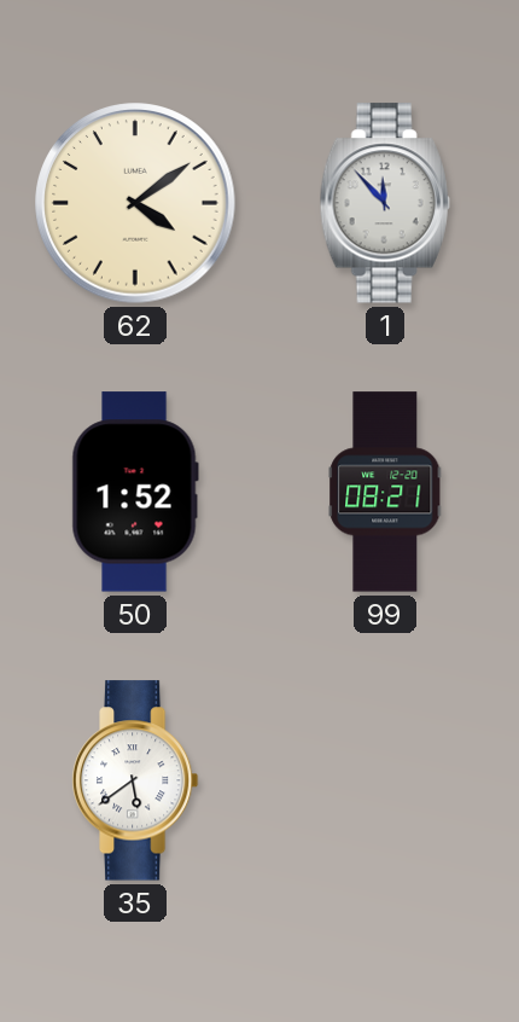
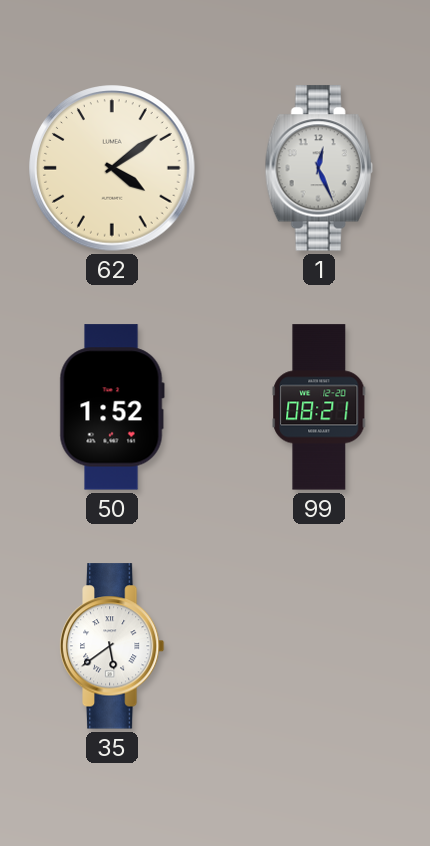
1: 11:53 -> 12:26
